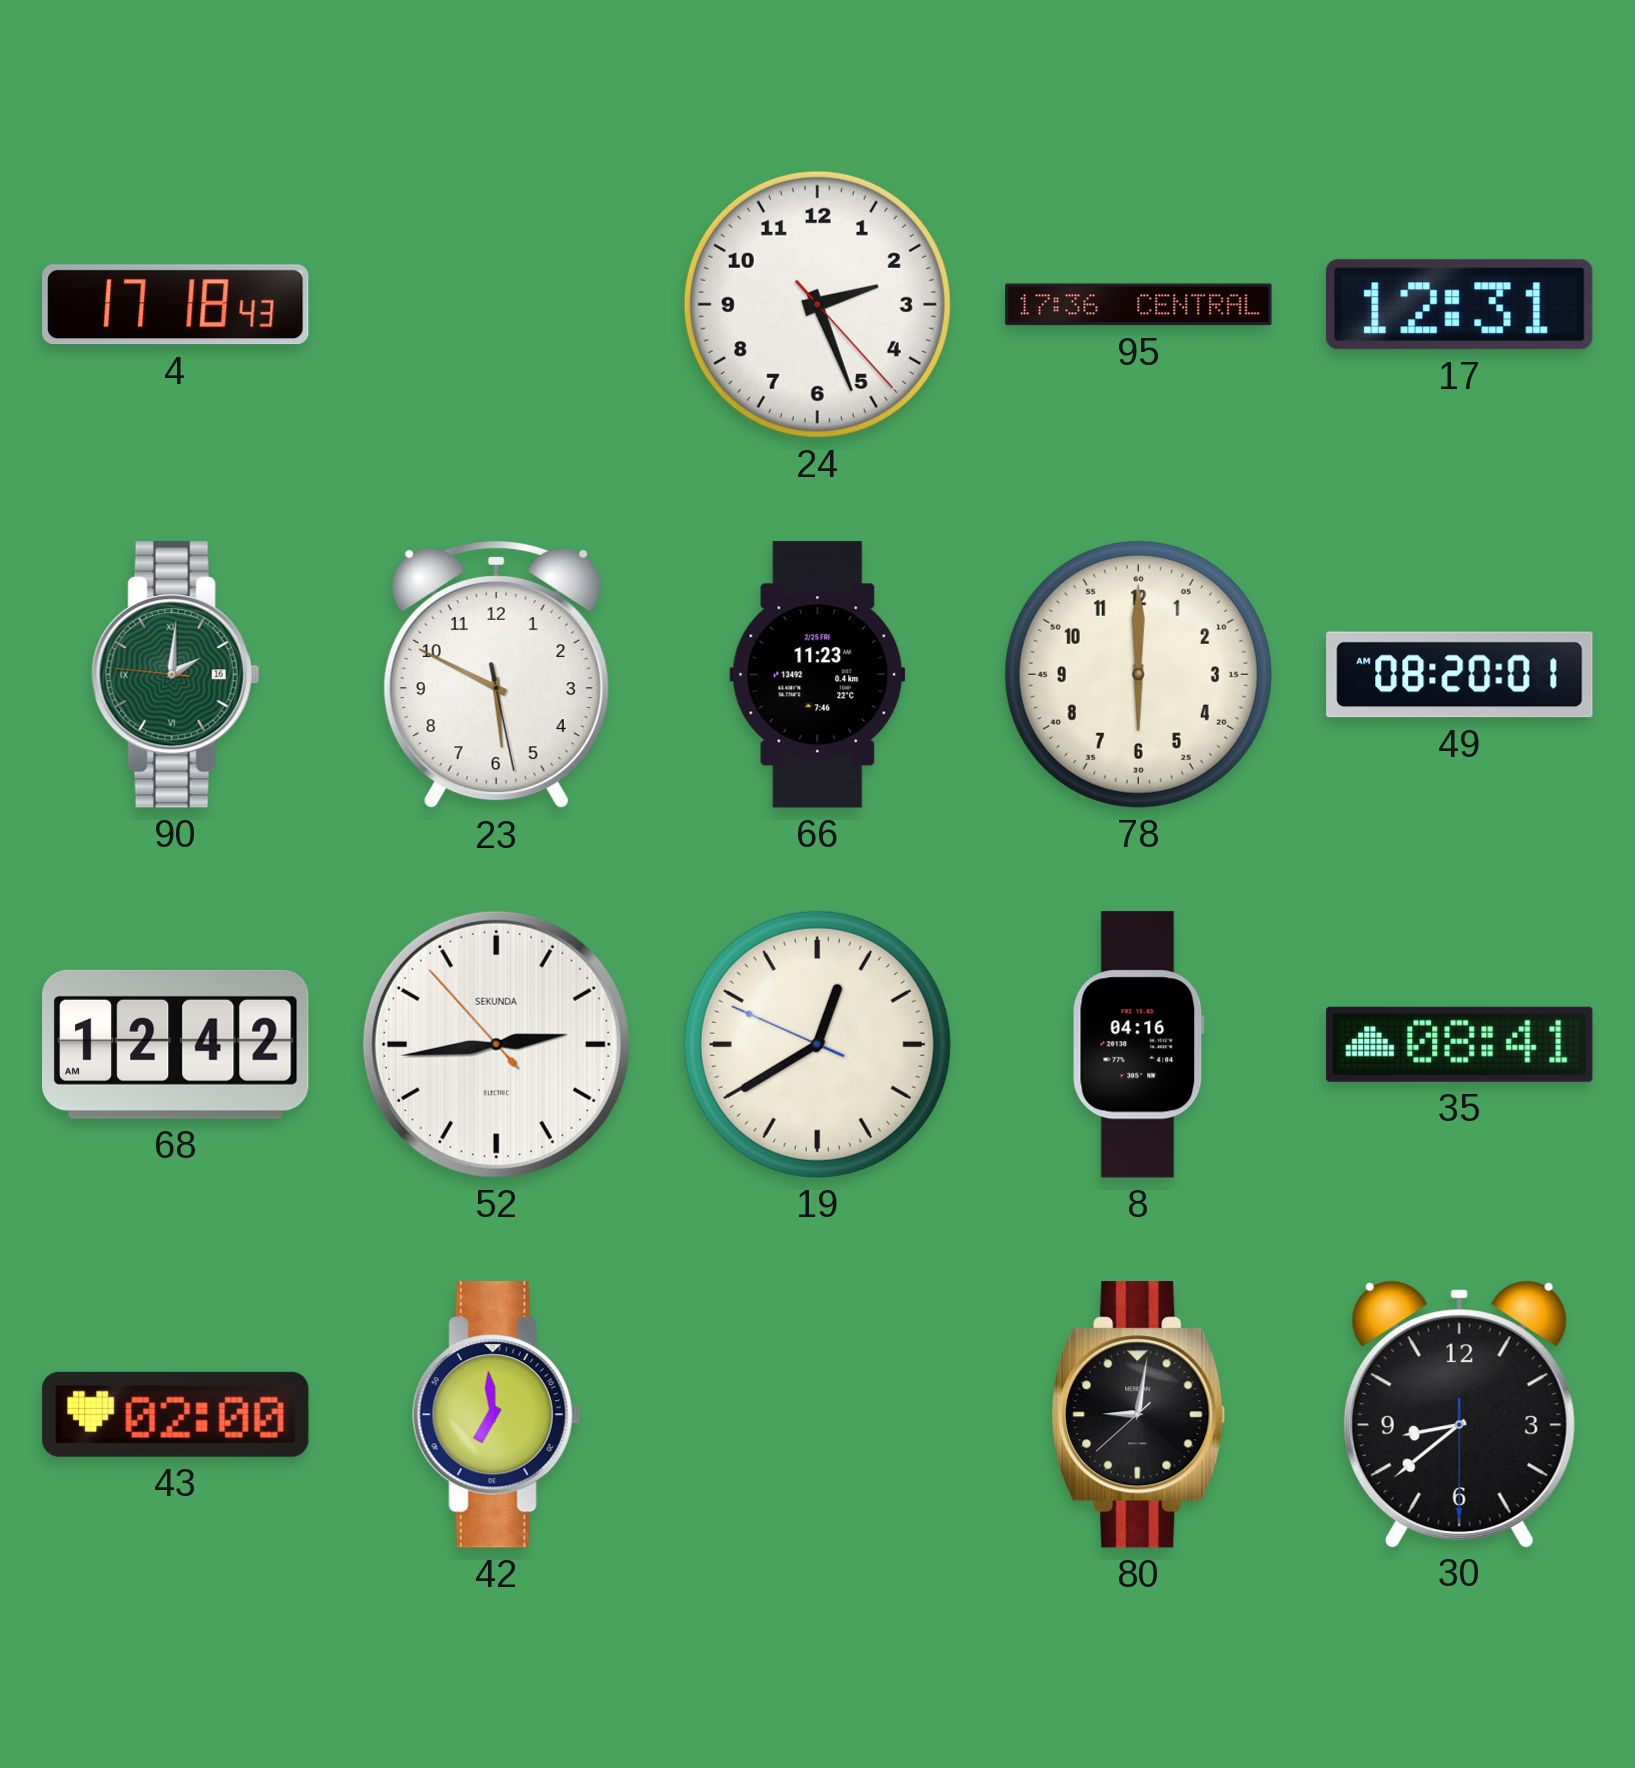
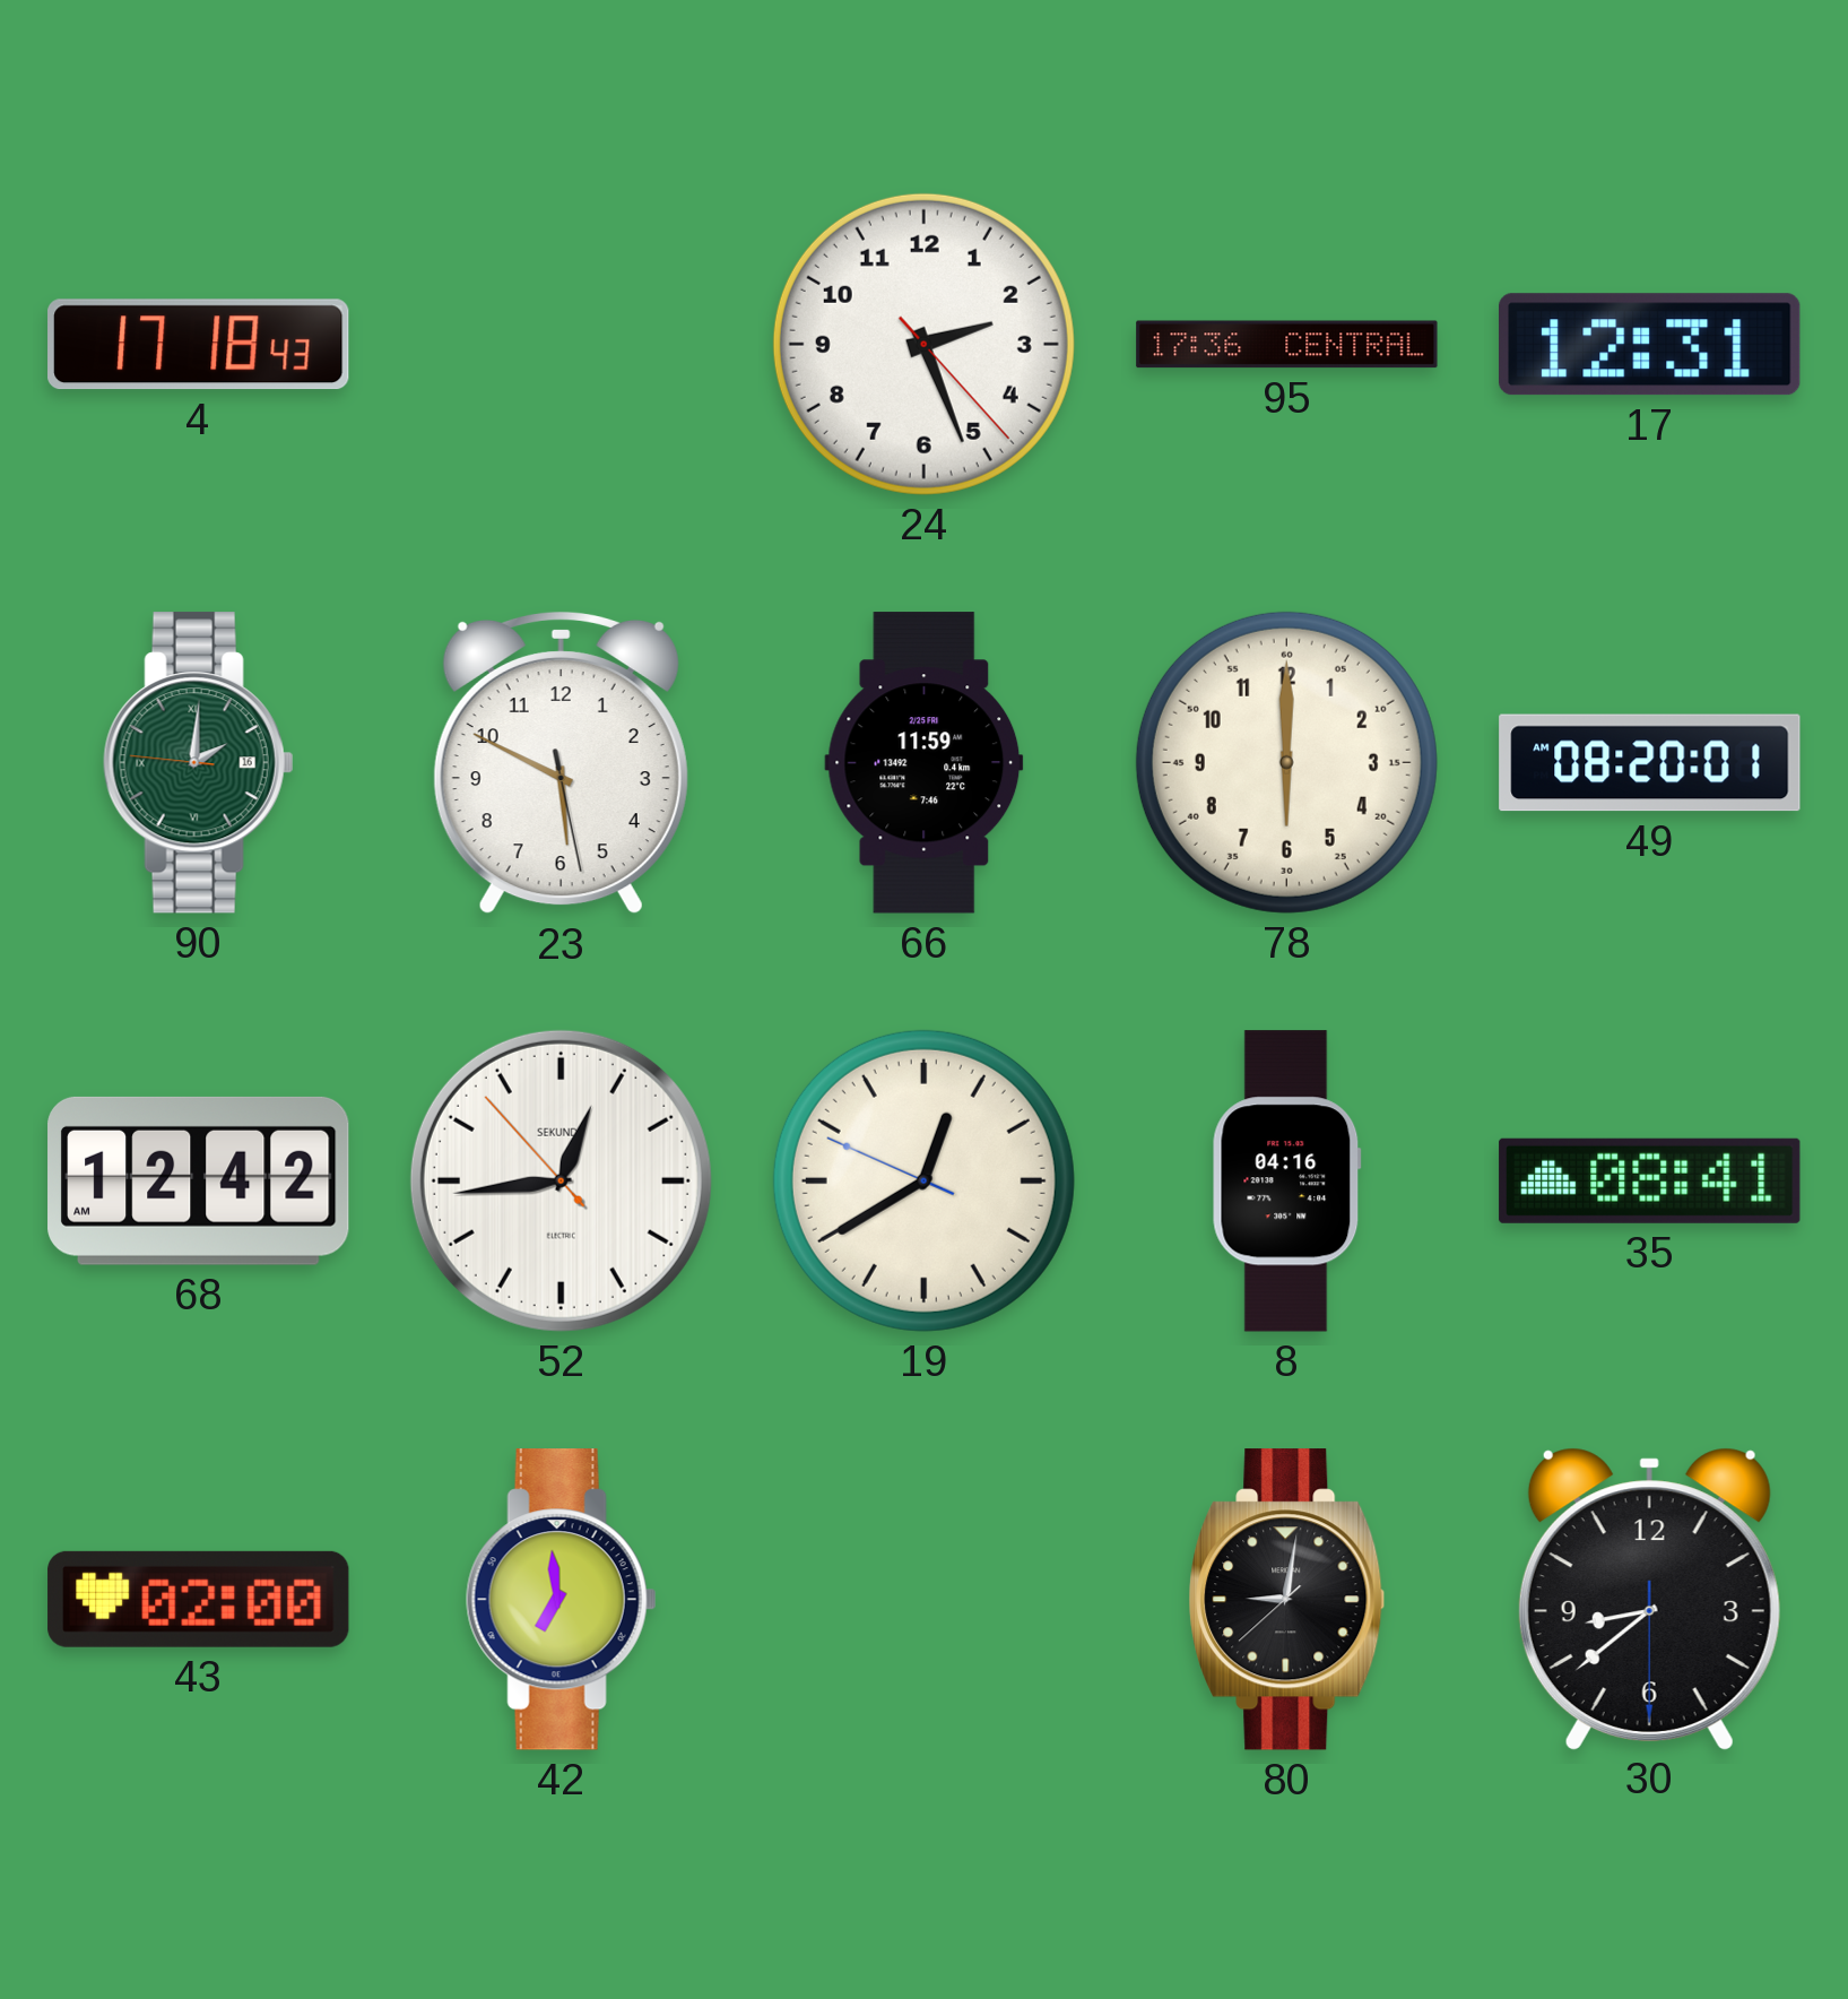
66: 11:23 -> 11:59
52: 2:43 -> 12:43
